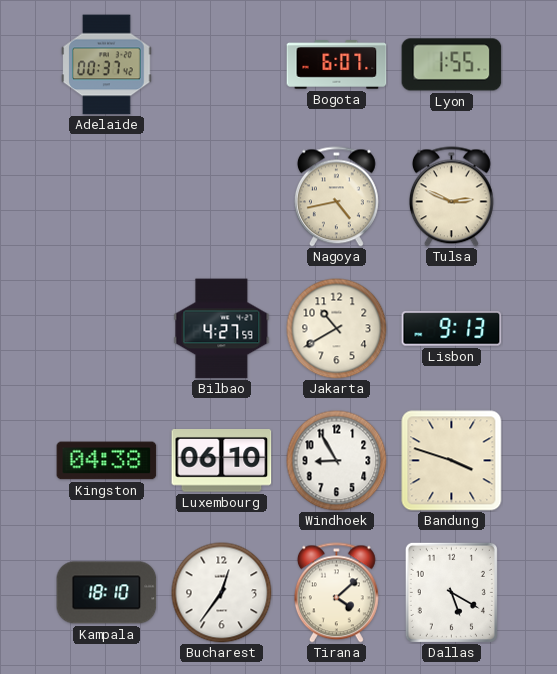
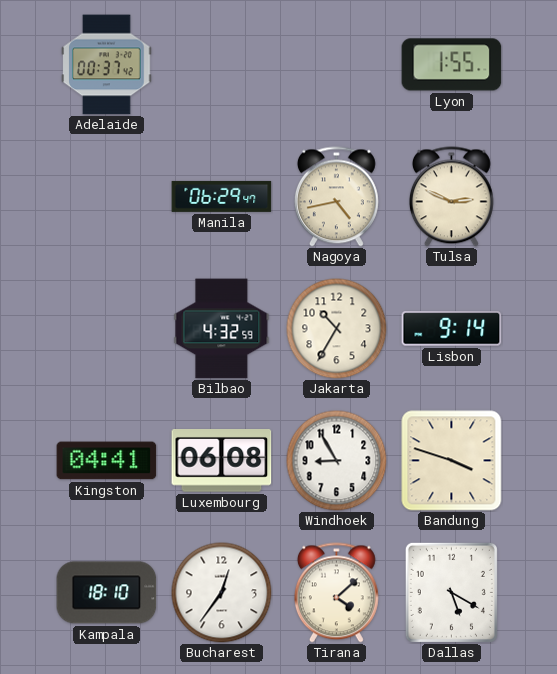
Bogota: 6:07 -> none
Manila: none -> 06:29
Bilbao: 4:27 -> 4:32
Jakarta: 10:40 -> 10:35
Lisbon: 9:13 -> 9:14
Kingston: 04:38 -> 04:41
Luxembourg: 06:10 -> 06:08
